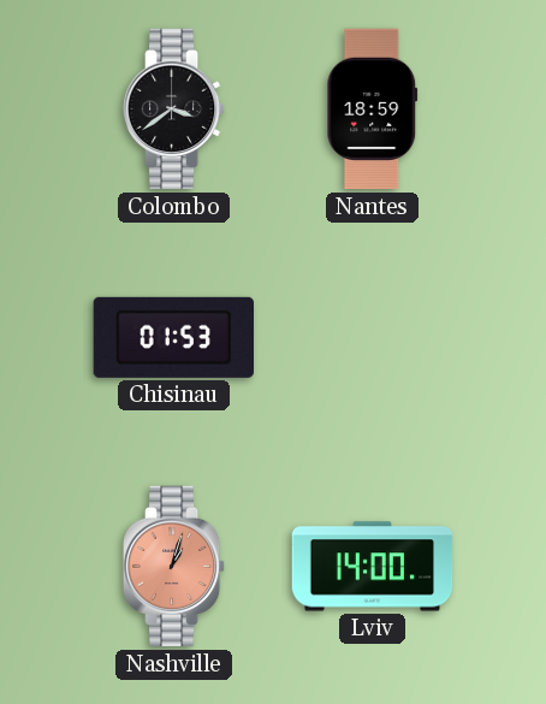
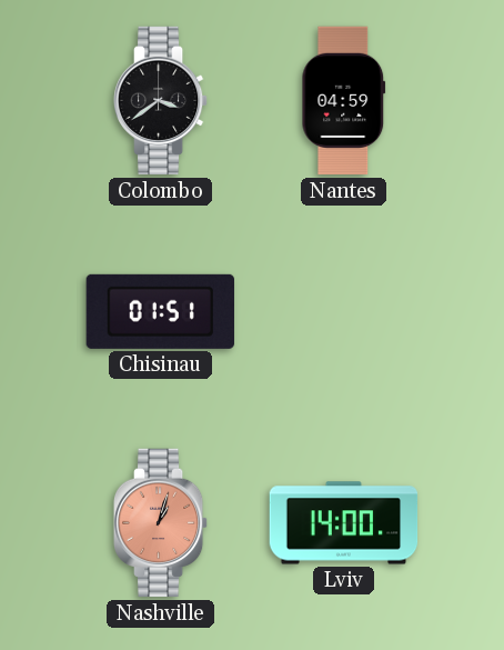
Nantes: 18:59 -> 04:59
Chisinau: 01:53 -> 01:51
